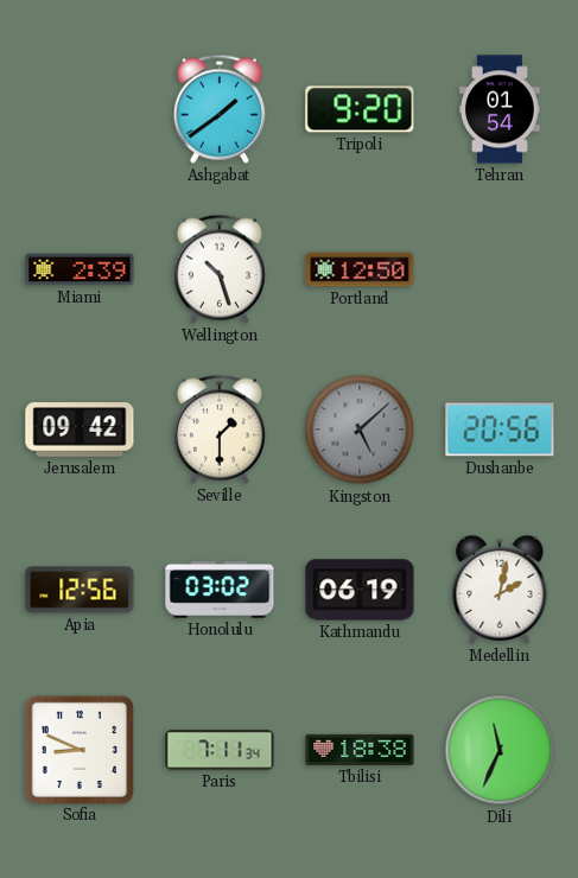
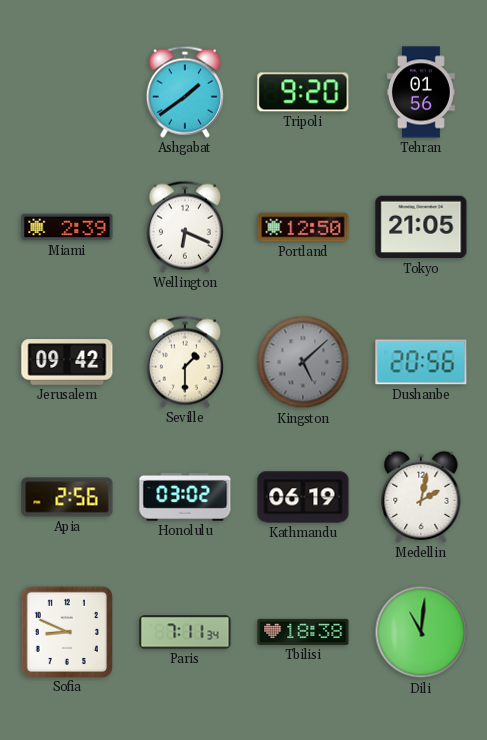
Tehran: 01:54 -> 01:56
Wellington: 10:27 -> 6:19
Tokyo: none -> 21:05
Apia: 12:56 -> 2:56
Dili: 11:34 -> 11:01
